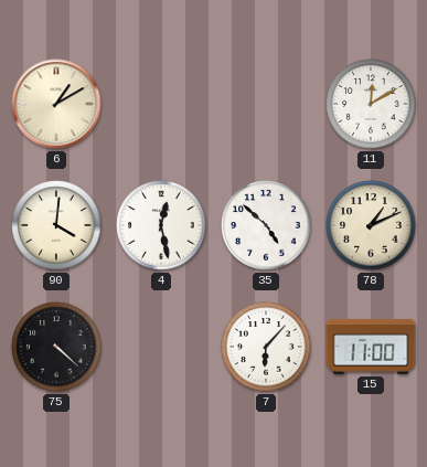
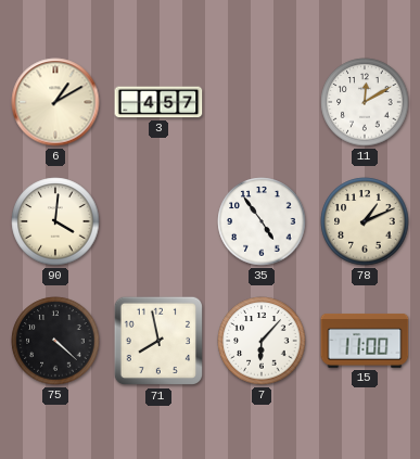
3: none -> 4:57
4: 12:28 -> none
35: 4:52 -> 4:54
71: none -> 7:58
